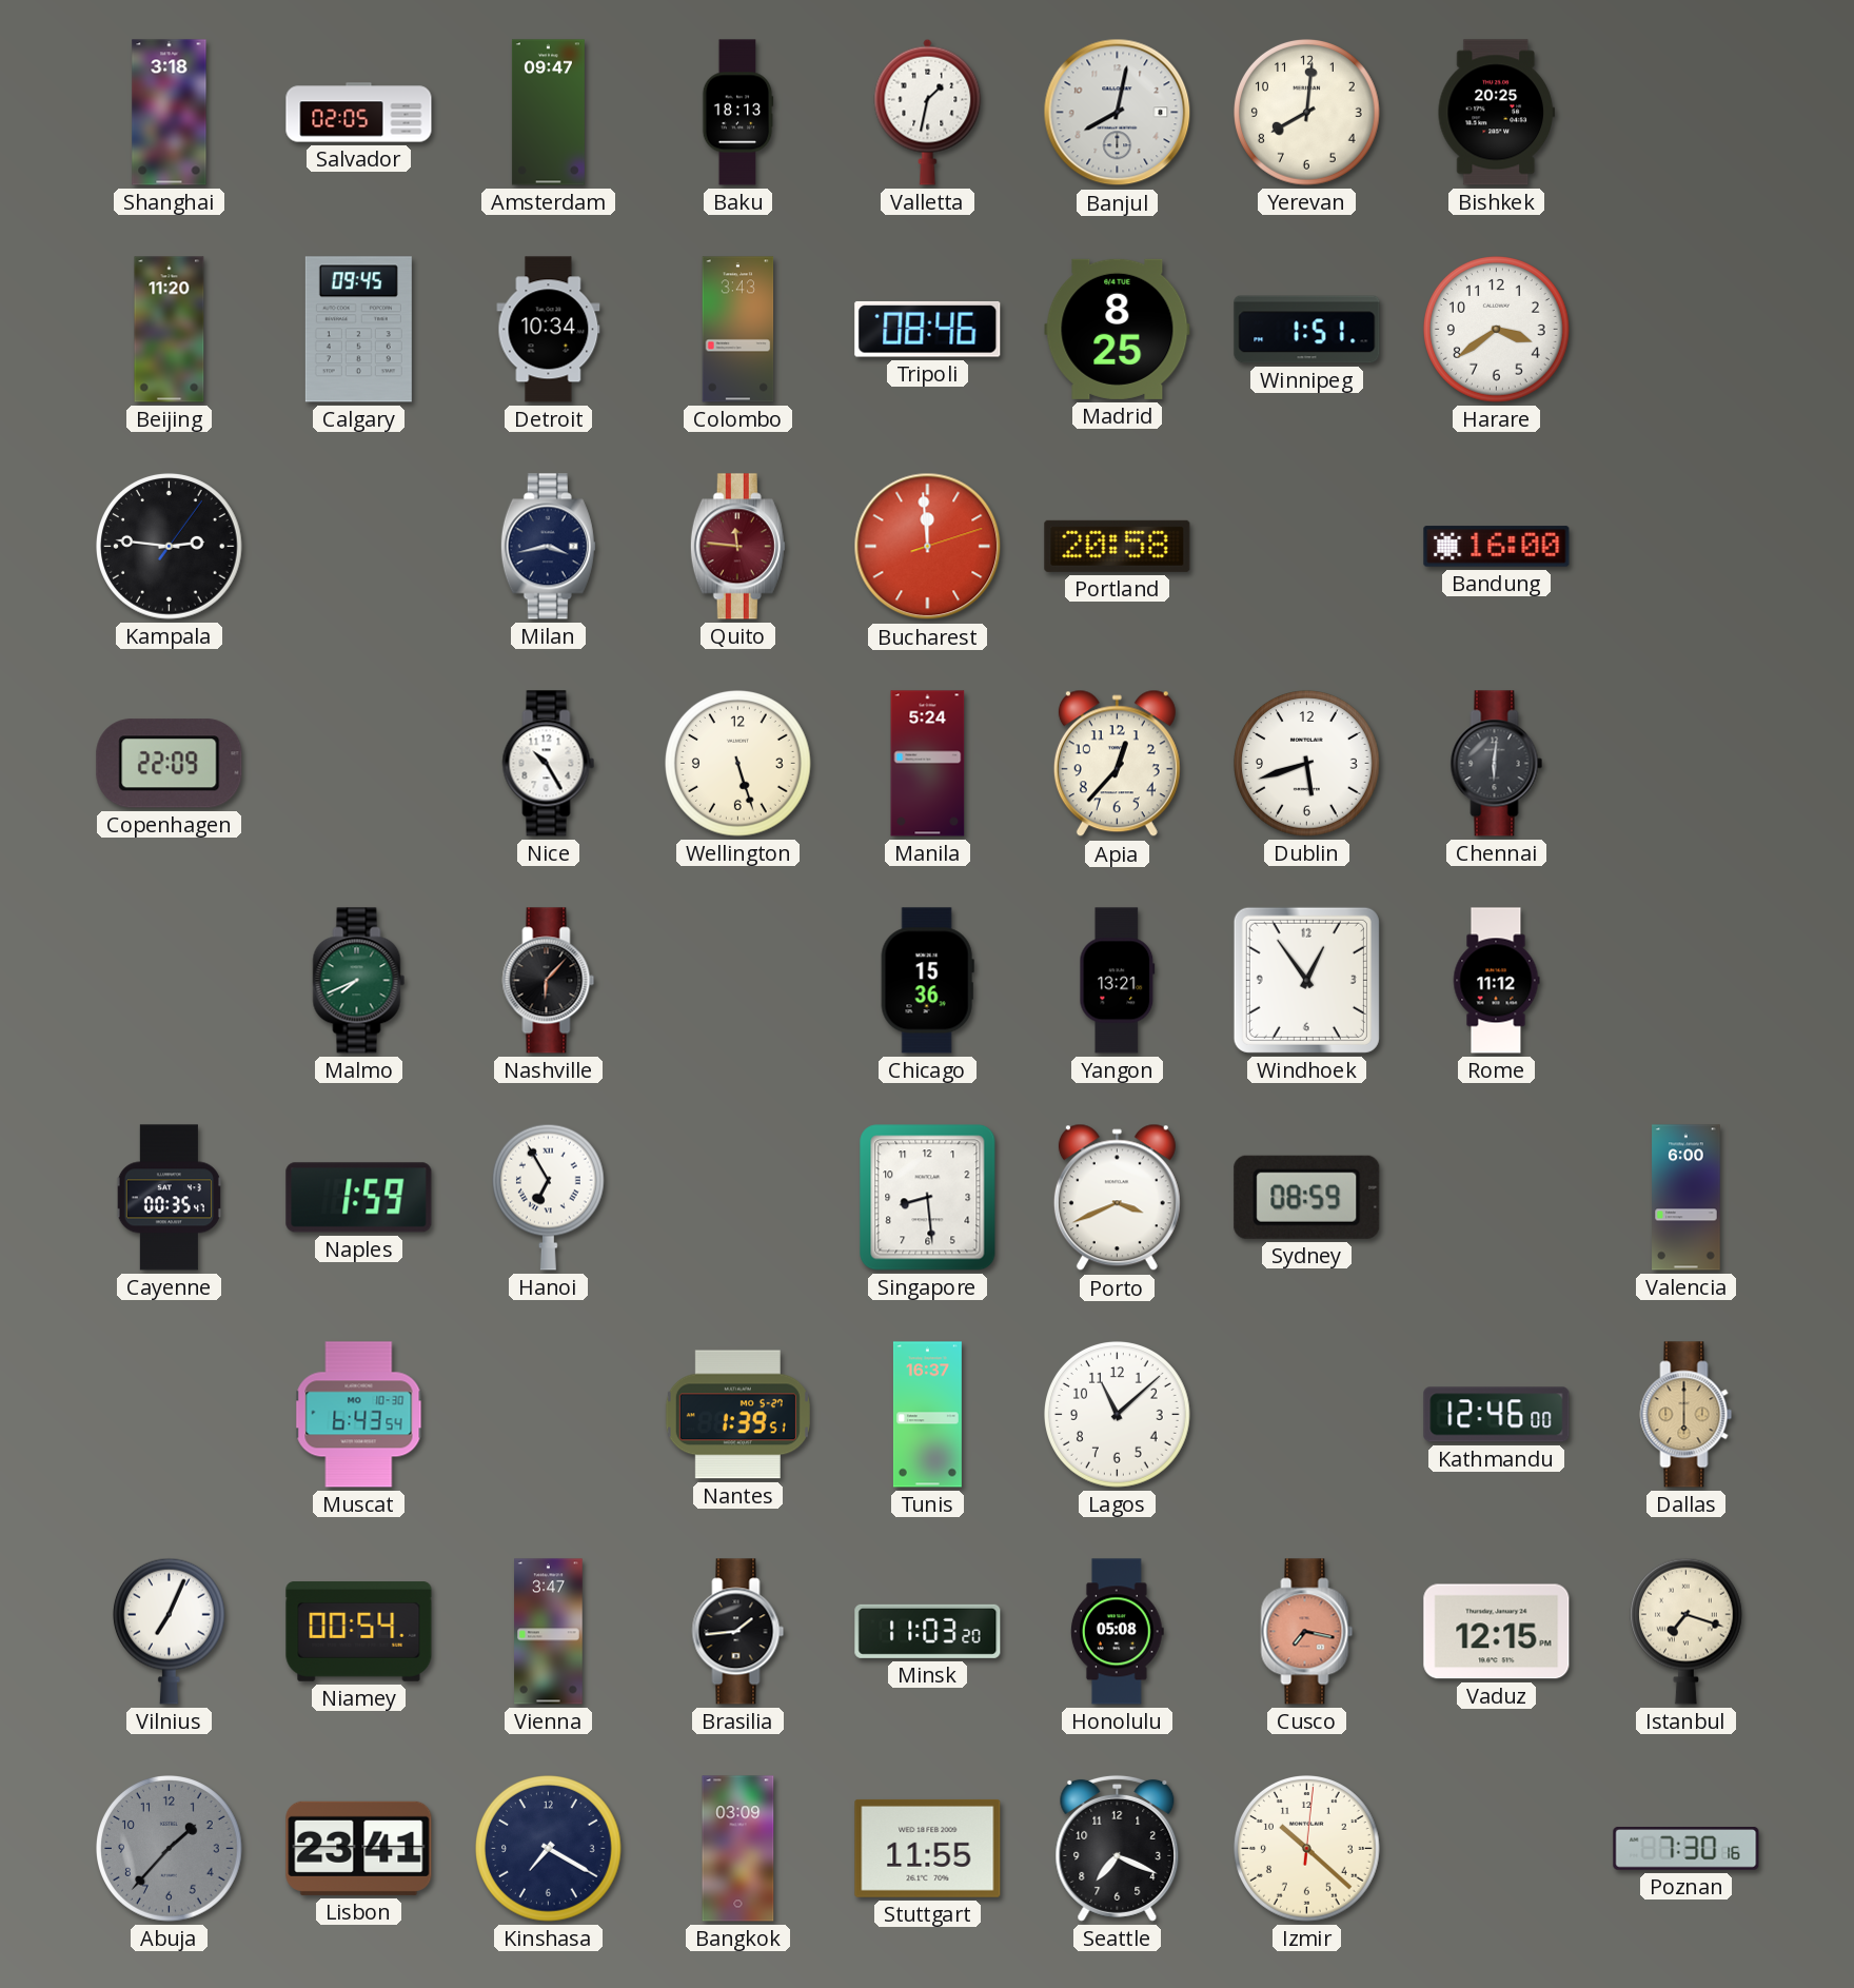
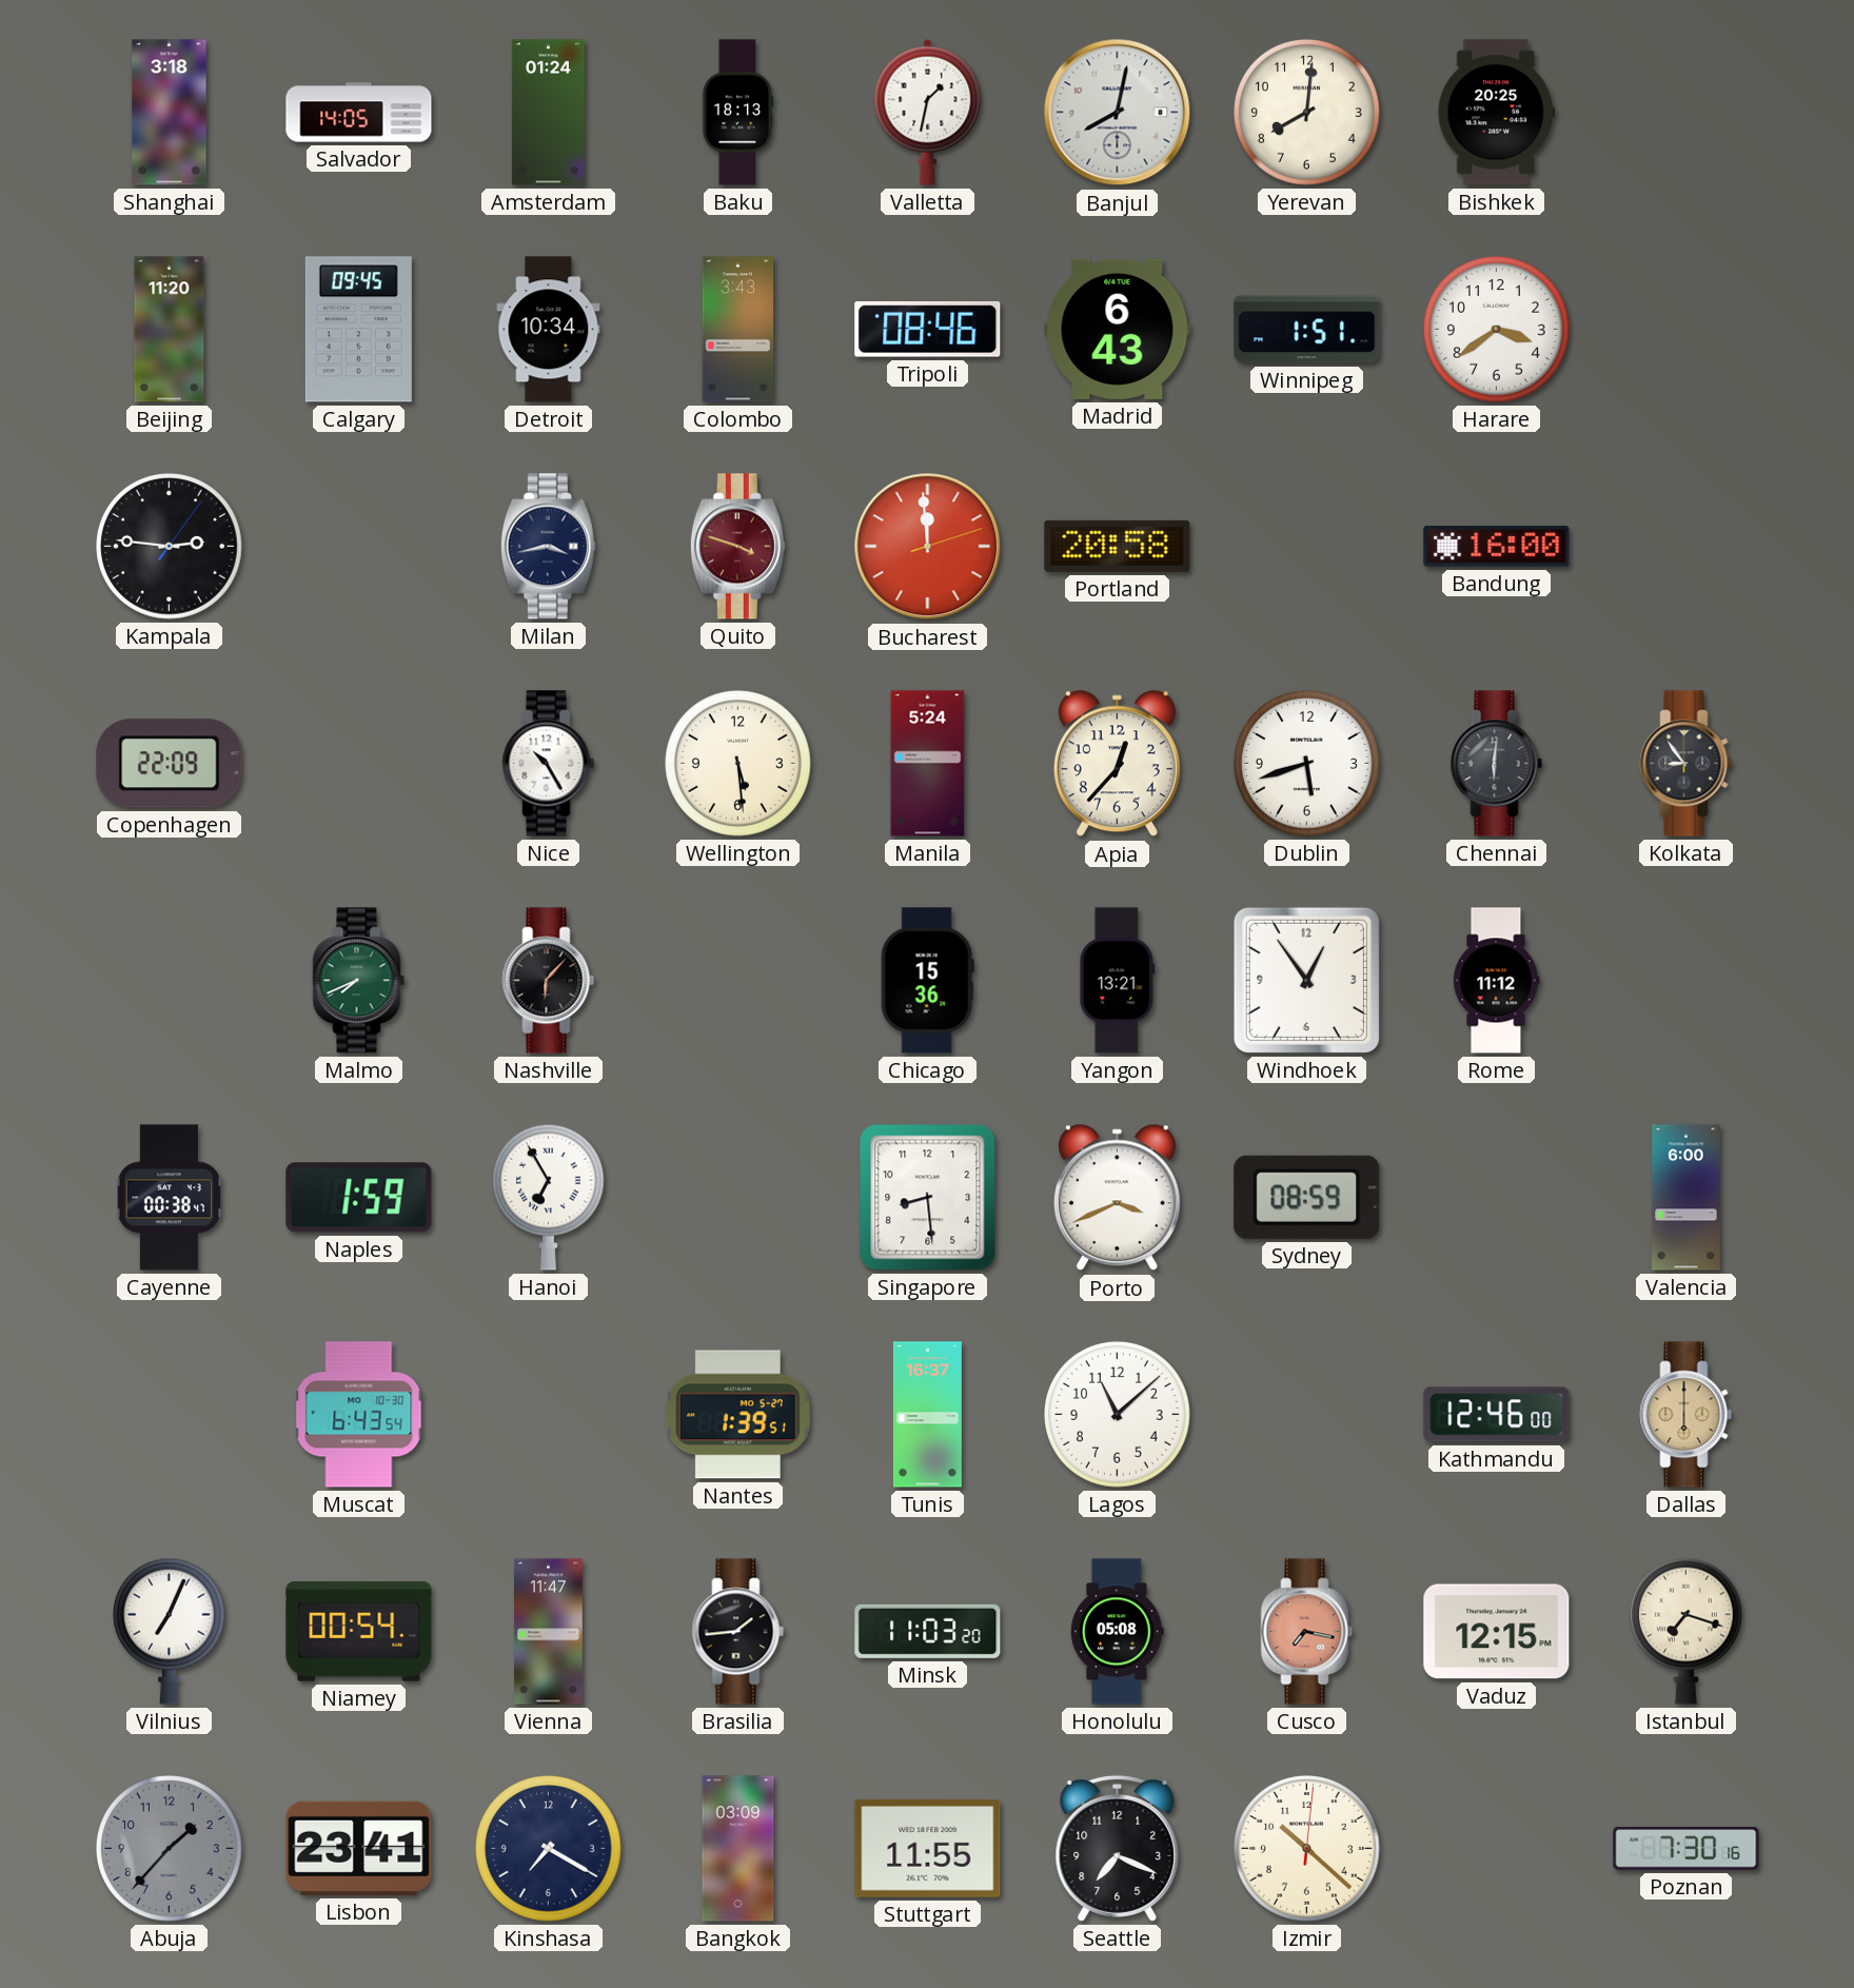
Salvador: 02:05 -> 14:05
Amsterdam: 09:47 -> 01:24
Madrid: 8:25 -> 6:43
Quito: 11:46 -> 3:48
Wellington: 5:27 -> 5:29
Kolkata: none -> 8:54
Cayenne: 00:35 -> 00:38
Vienna: 3:47 -> 11:47
